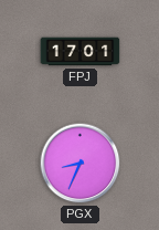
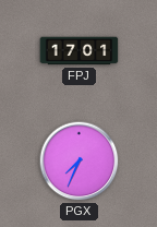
PGX: 8:34 -> 7:34
